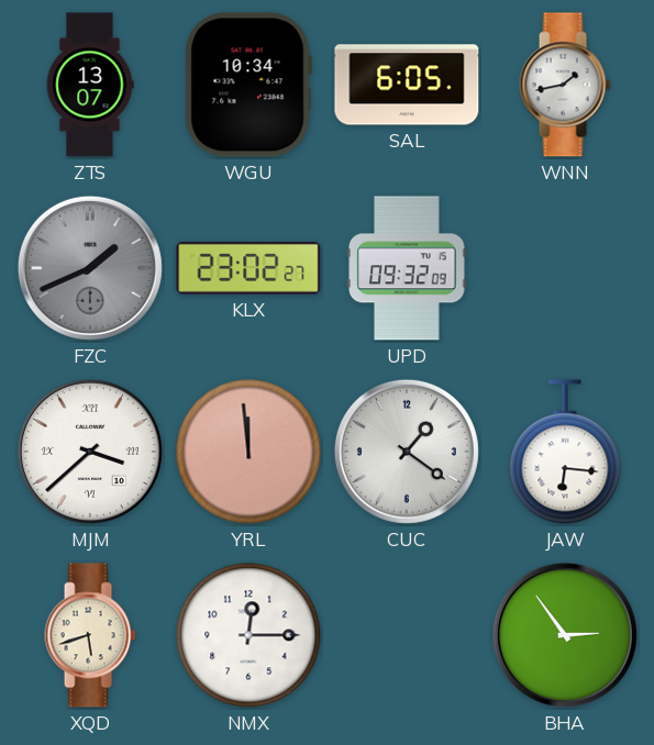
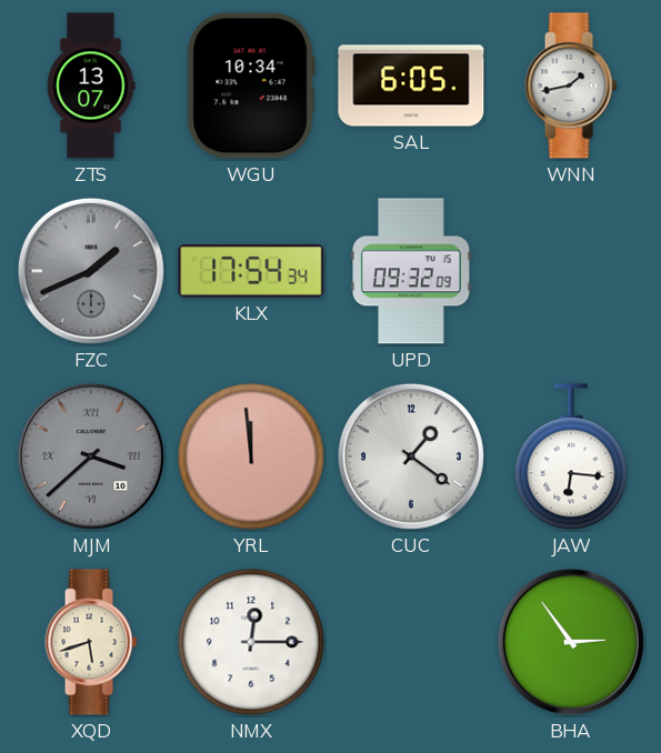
KLX: 23:02 -> 17:54
MJM dial: white -> grey
